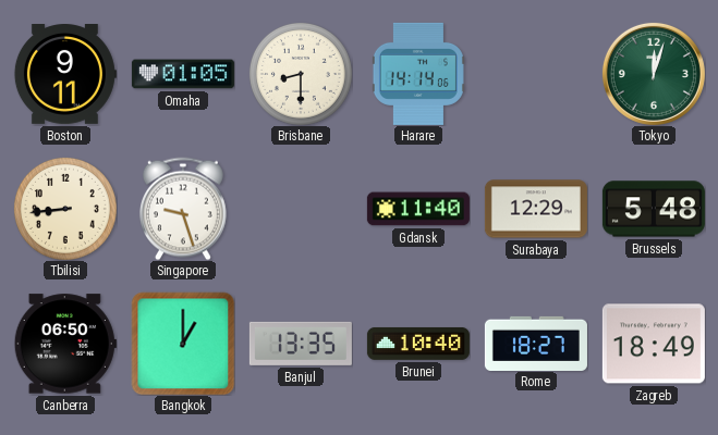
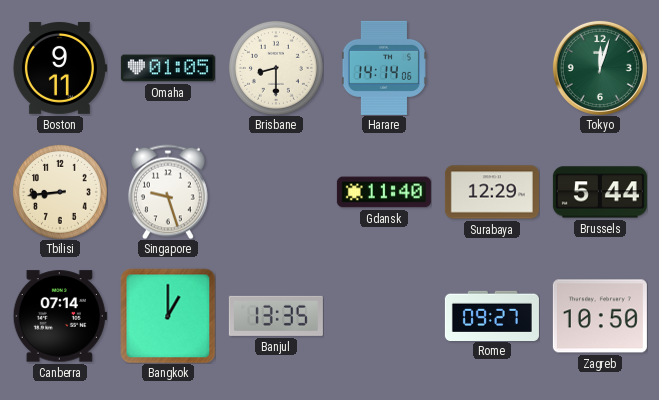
Brussels: 5:48 -> 5:44
Canberra: 06:50 -> 07:14
Brunei: 10:40 -> none
Rome: 18:27 -> 09:27
Zagreb: 18:49 -> 10:50
